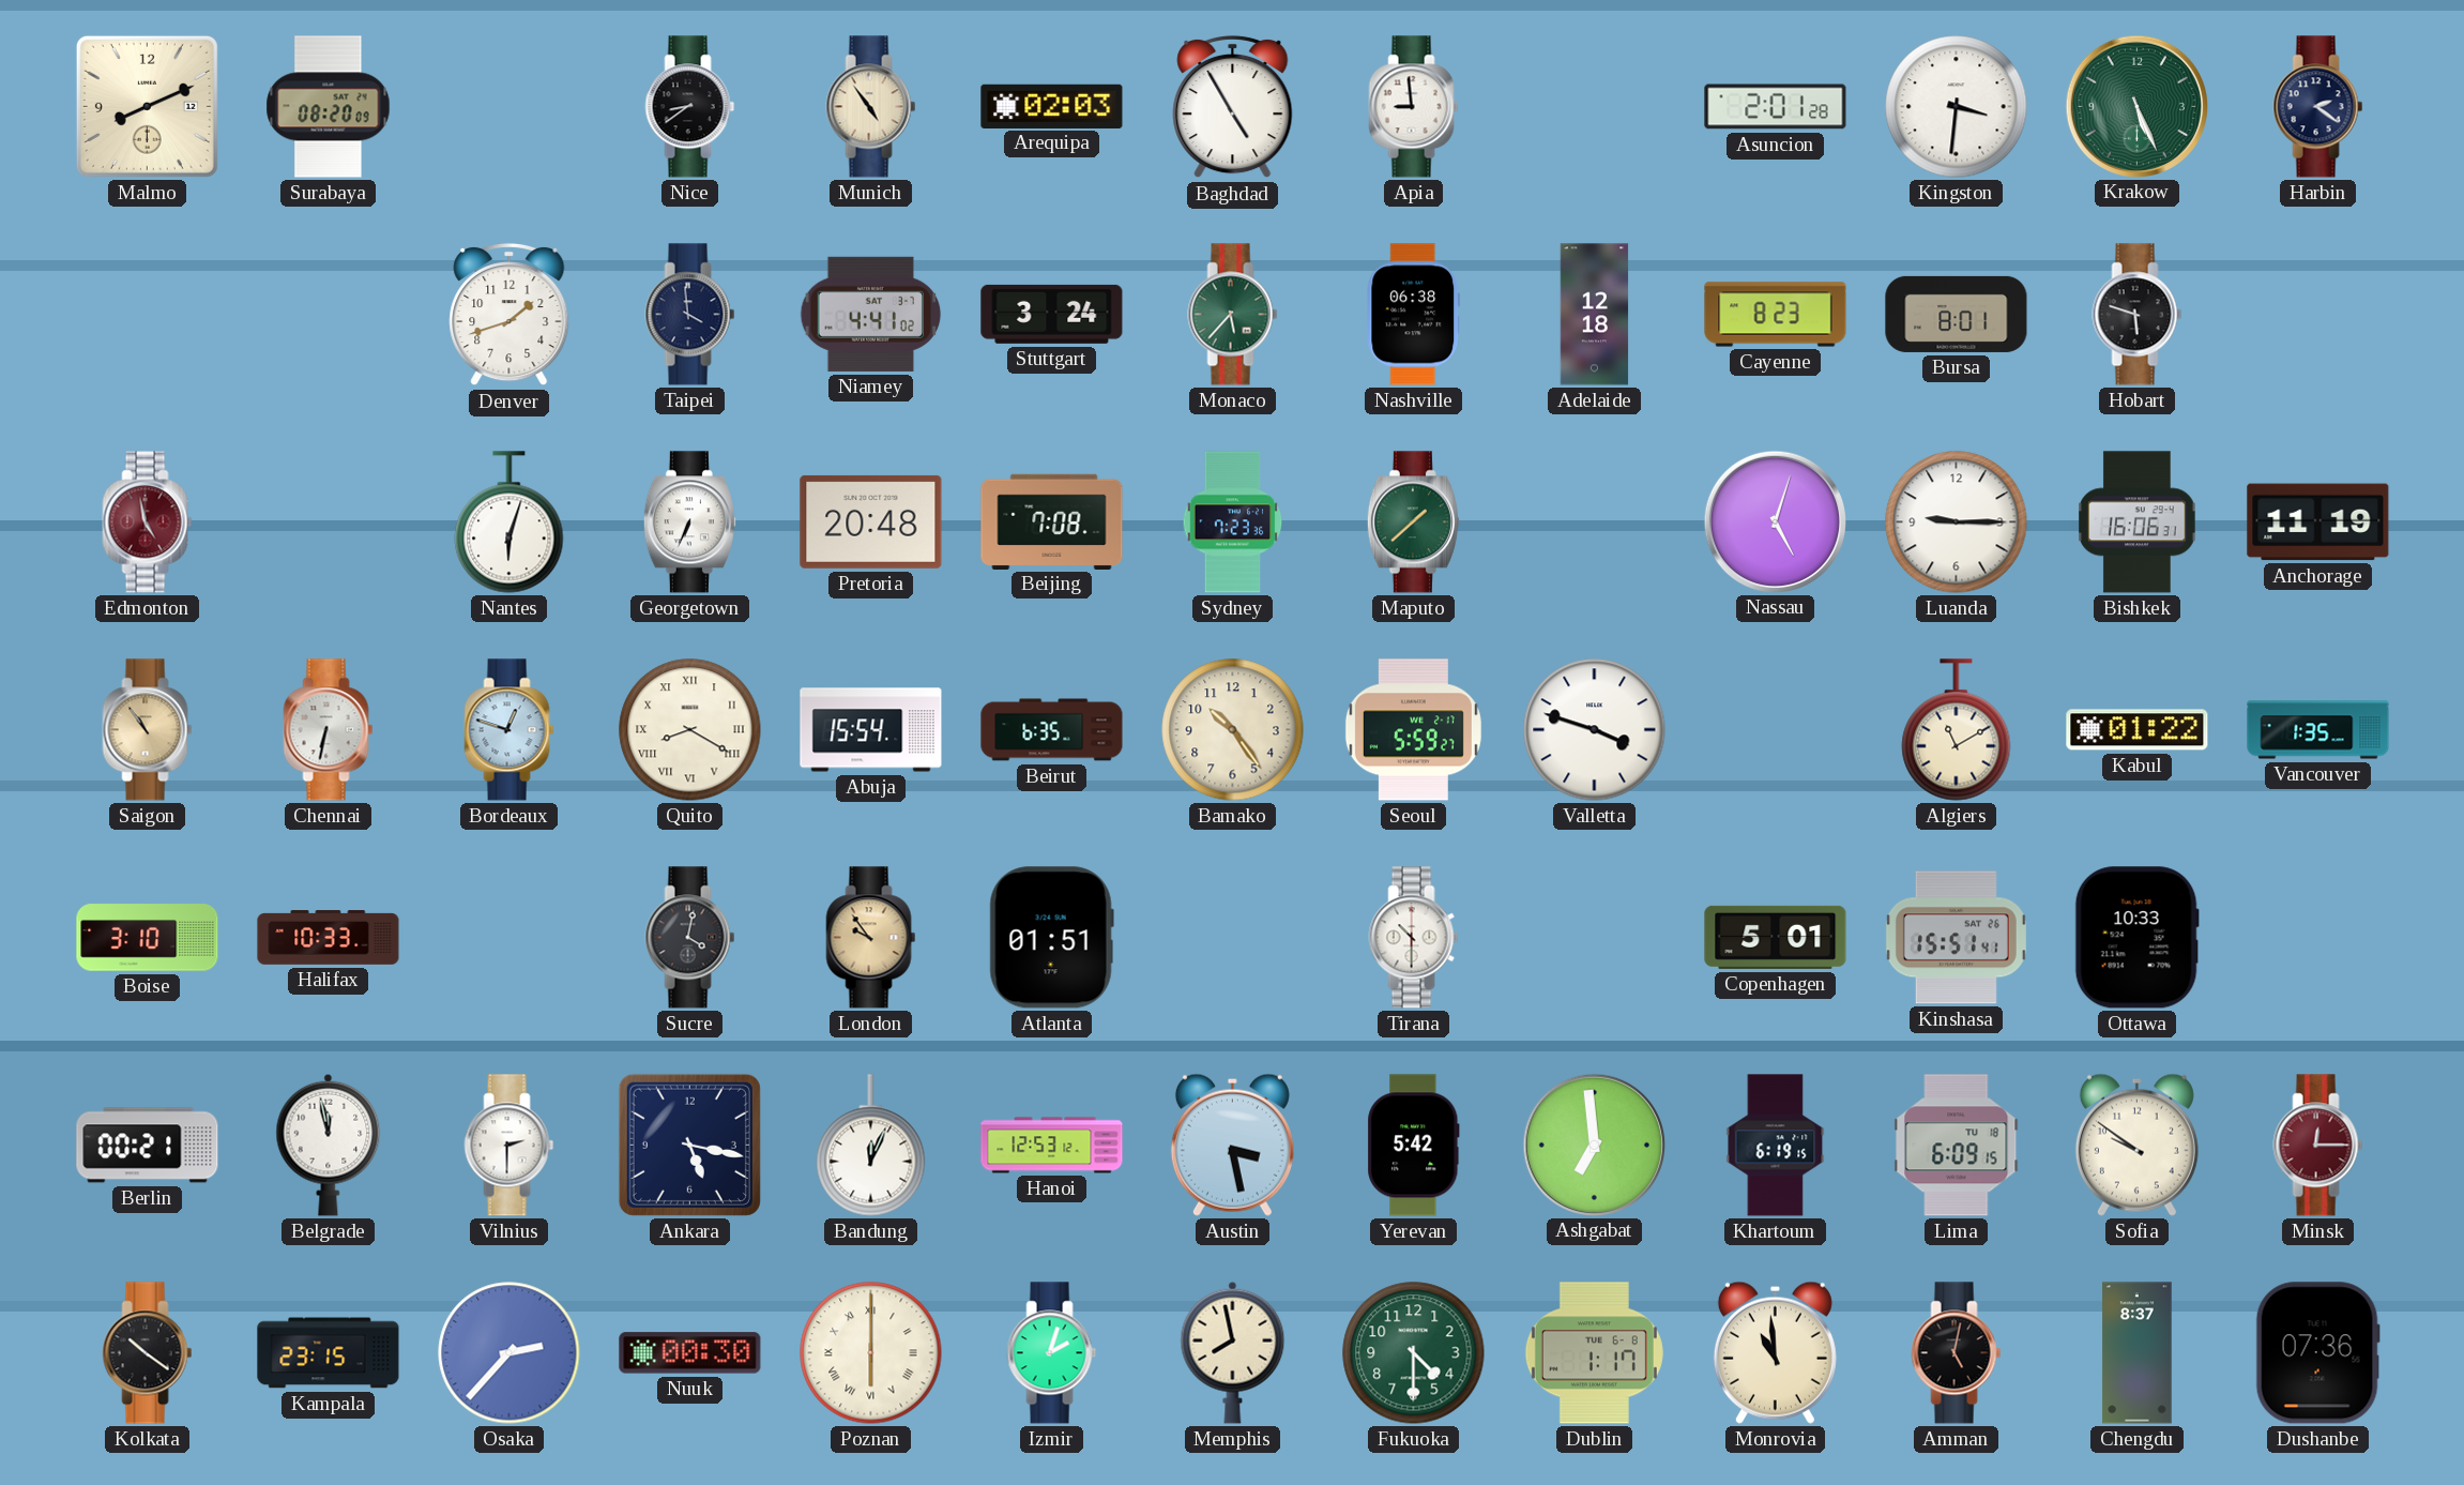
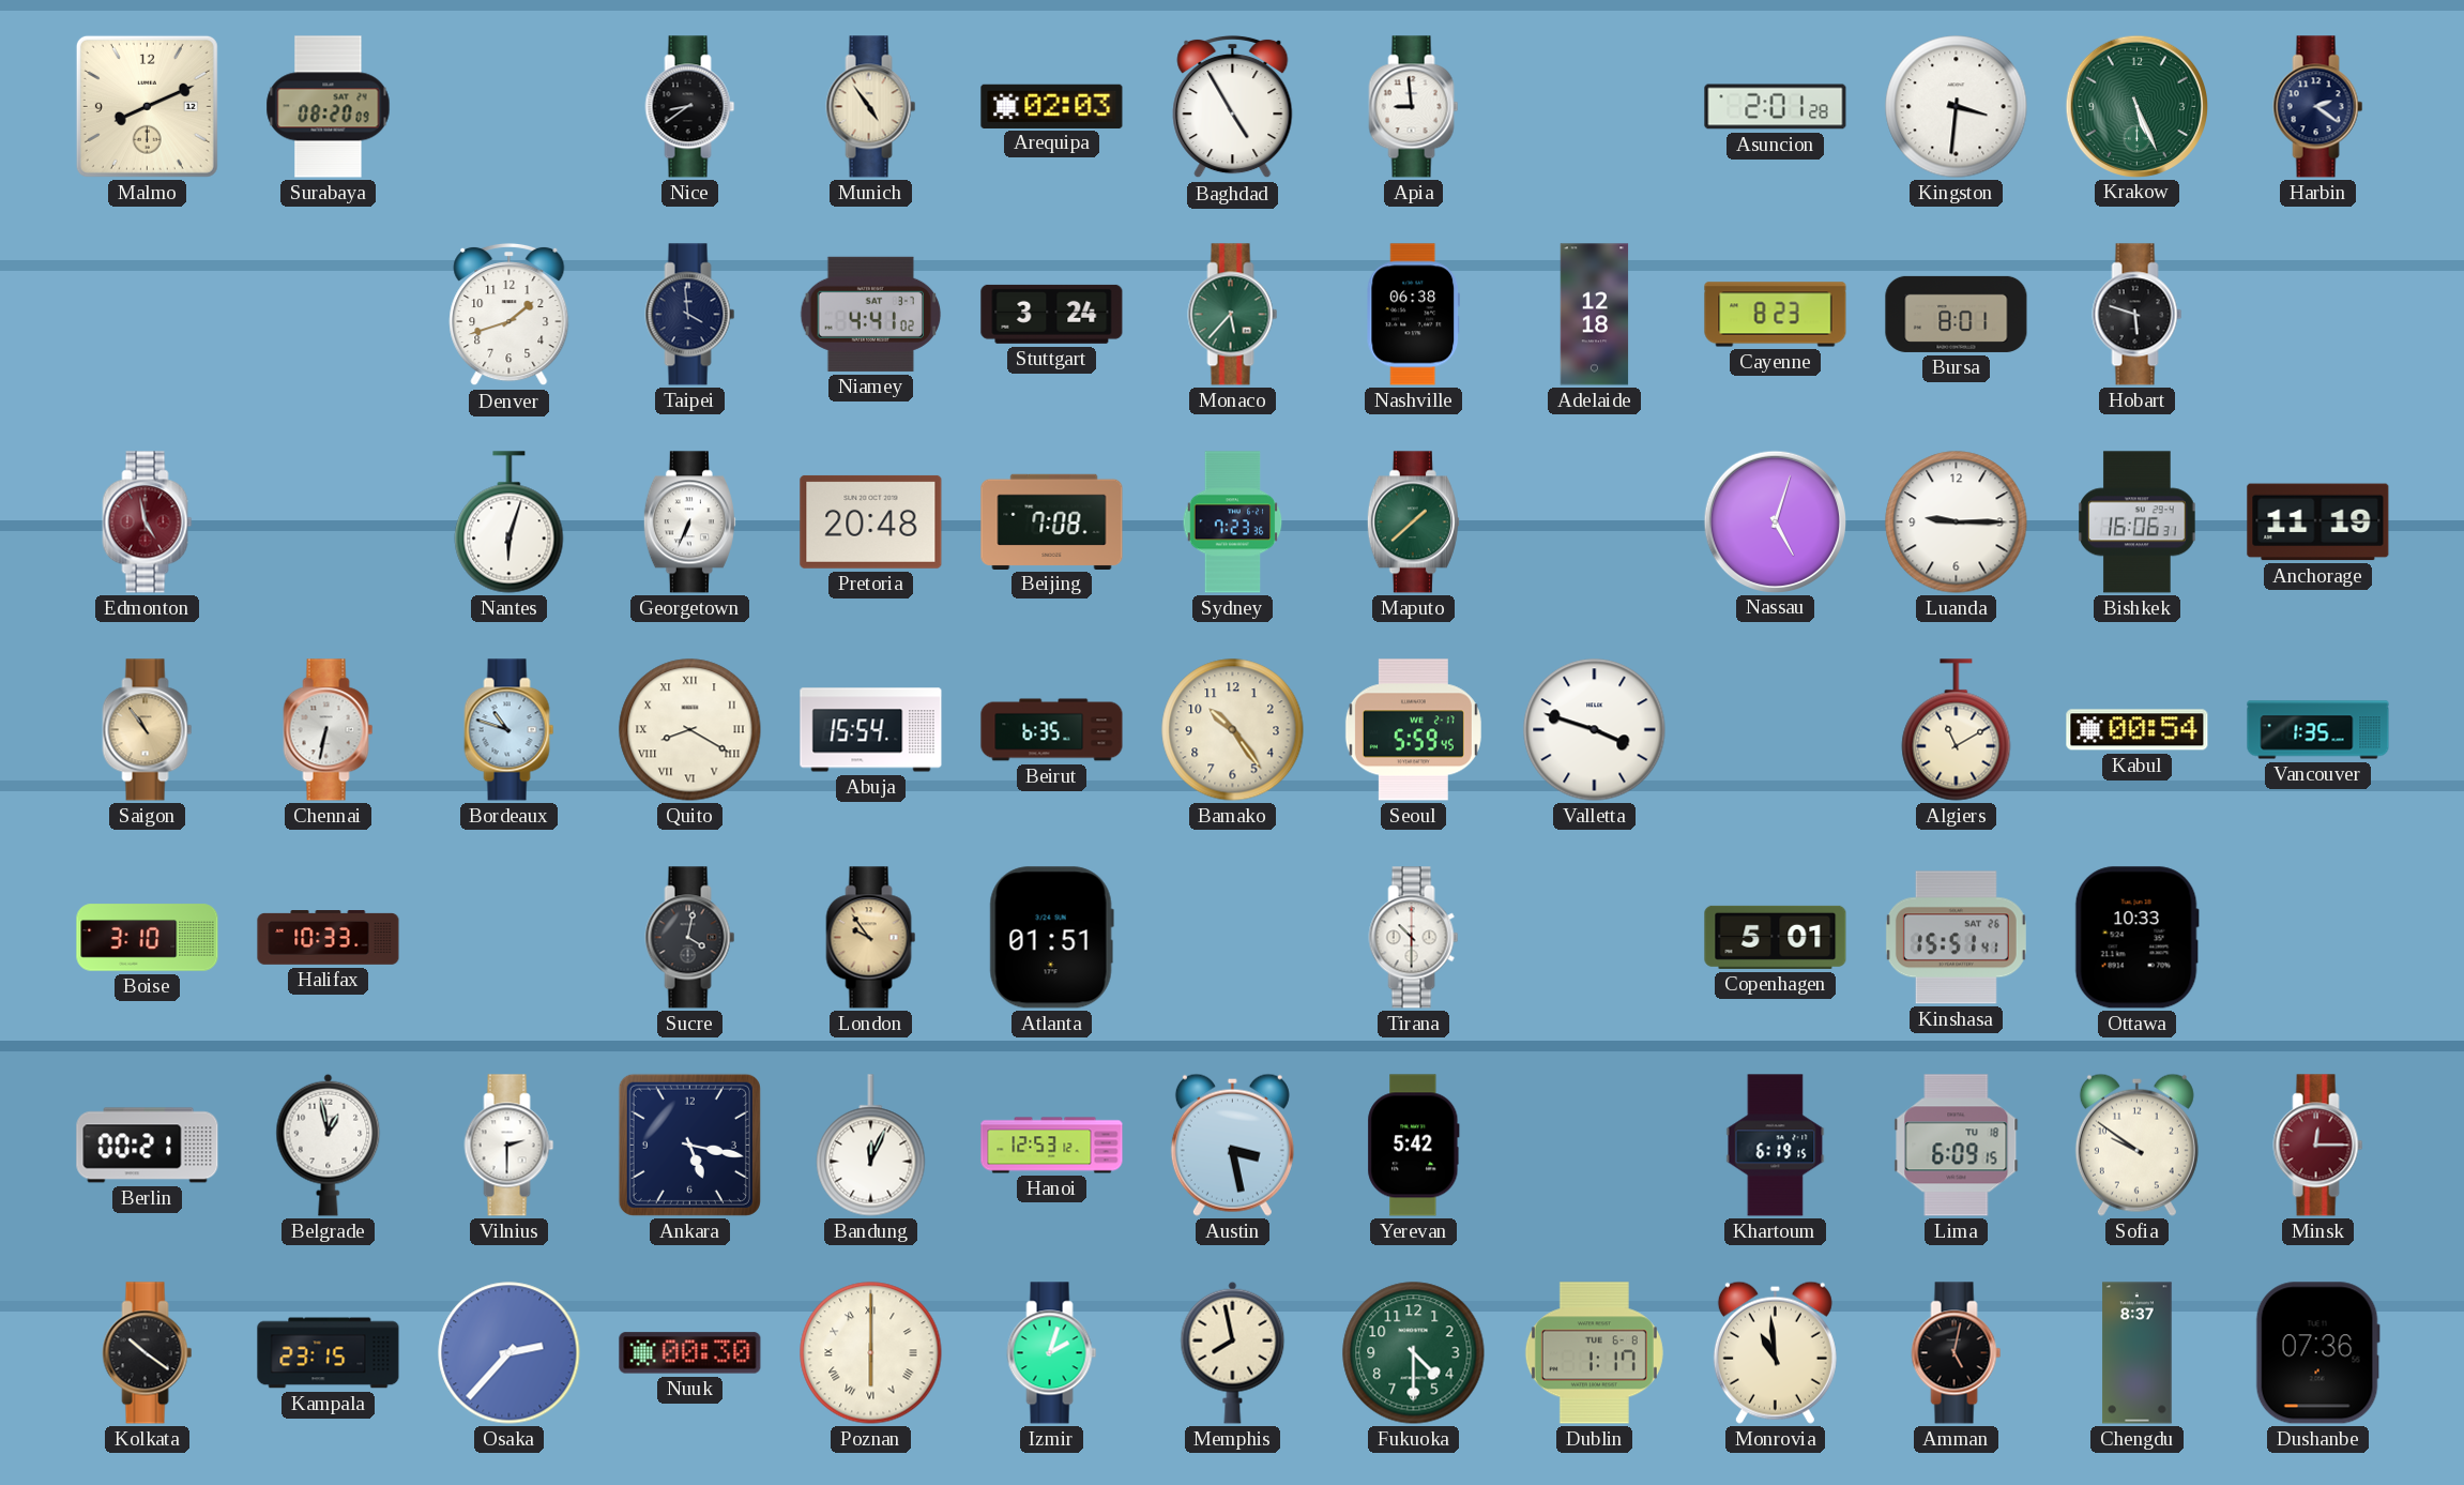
Bordeaux: 12:48 -> 10:48
Seoul: 5:59:27 -> 5:59:45
Kabul: 01:22 -> 00:54
Belgrade: 11:58 -> 12:58
Ashgabat: 6:59 -> none
